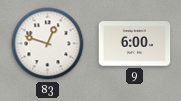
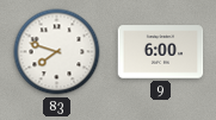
83: 12:48 -> 7:48
